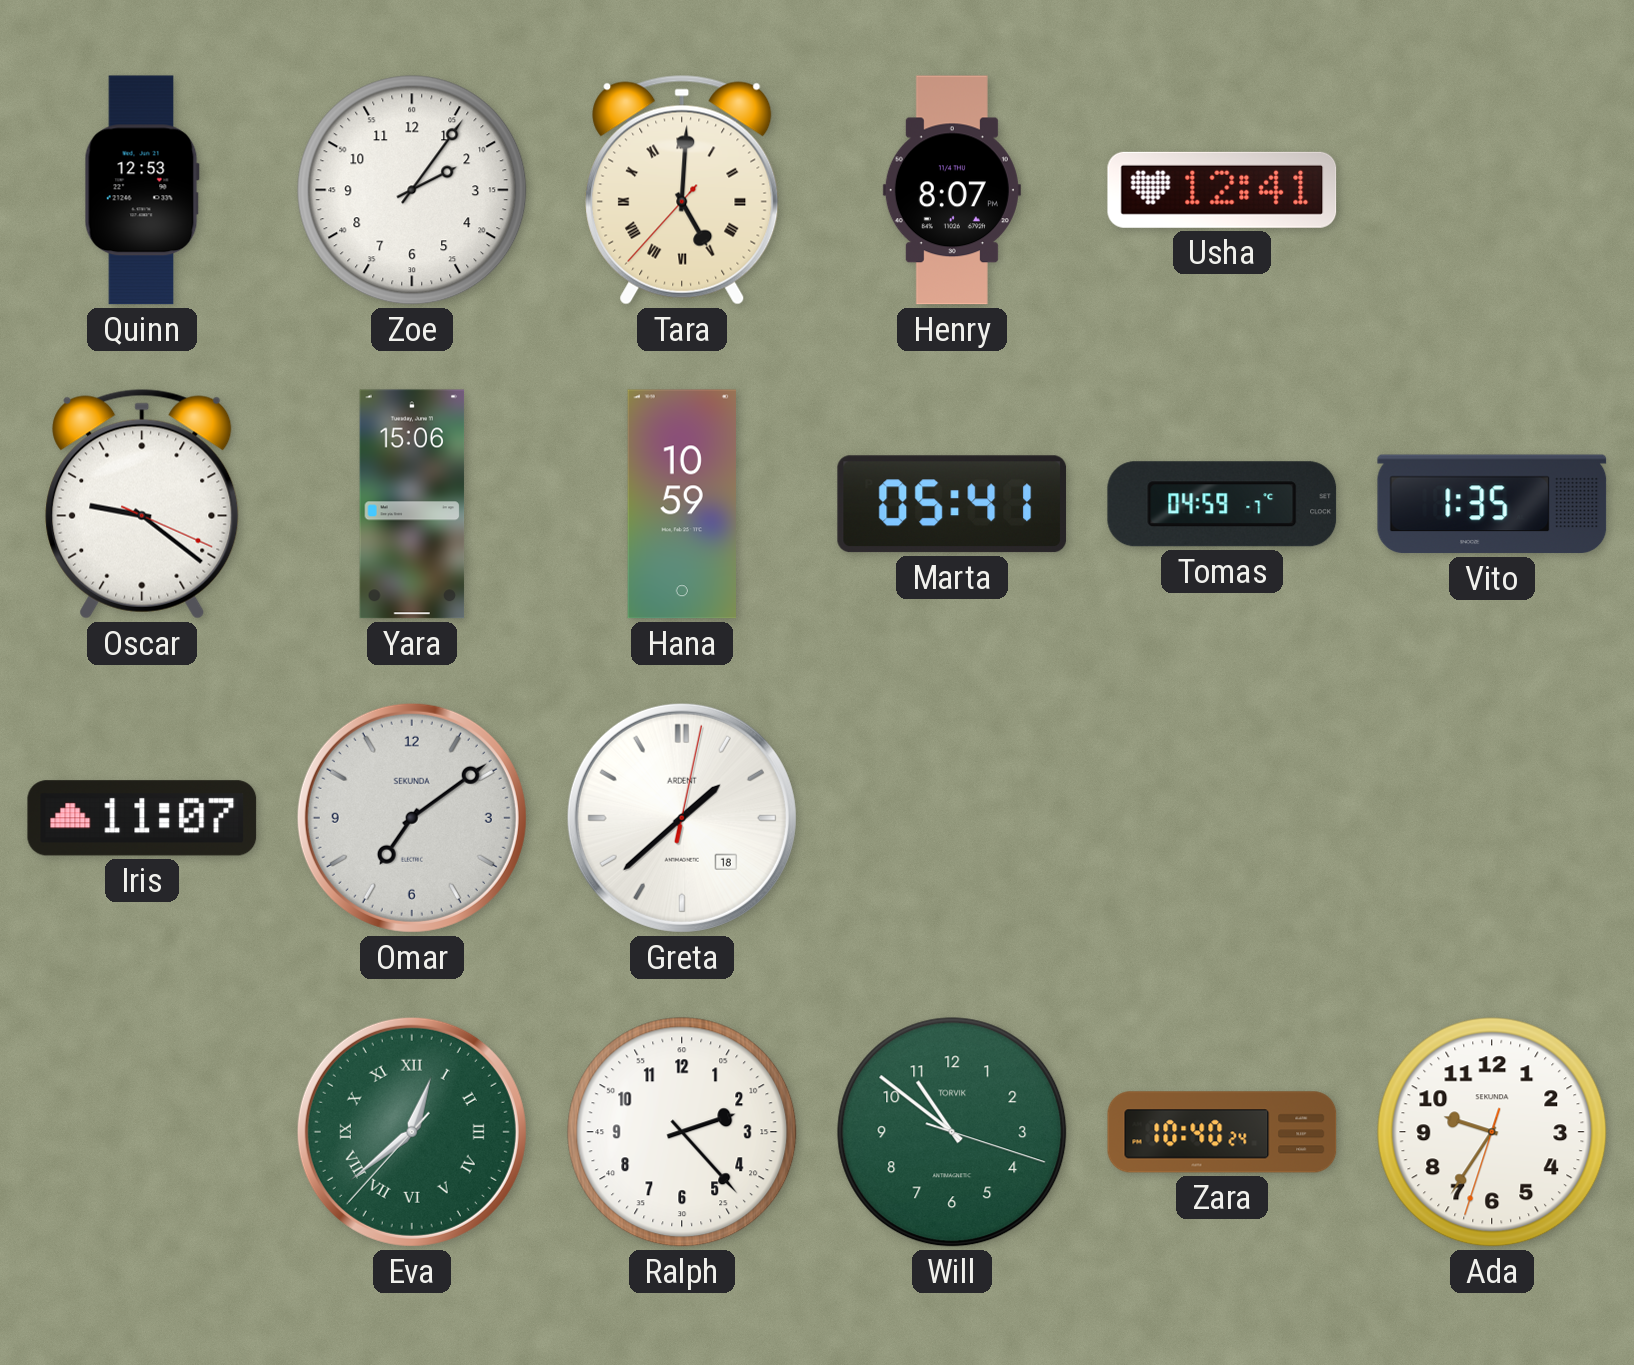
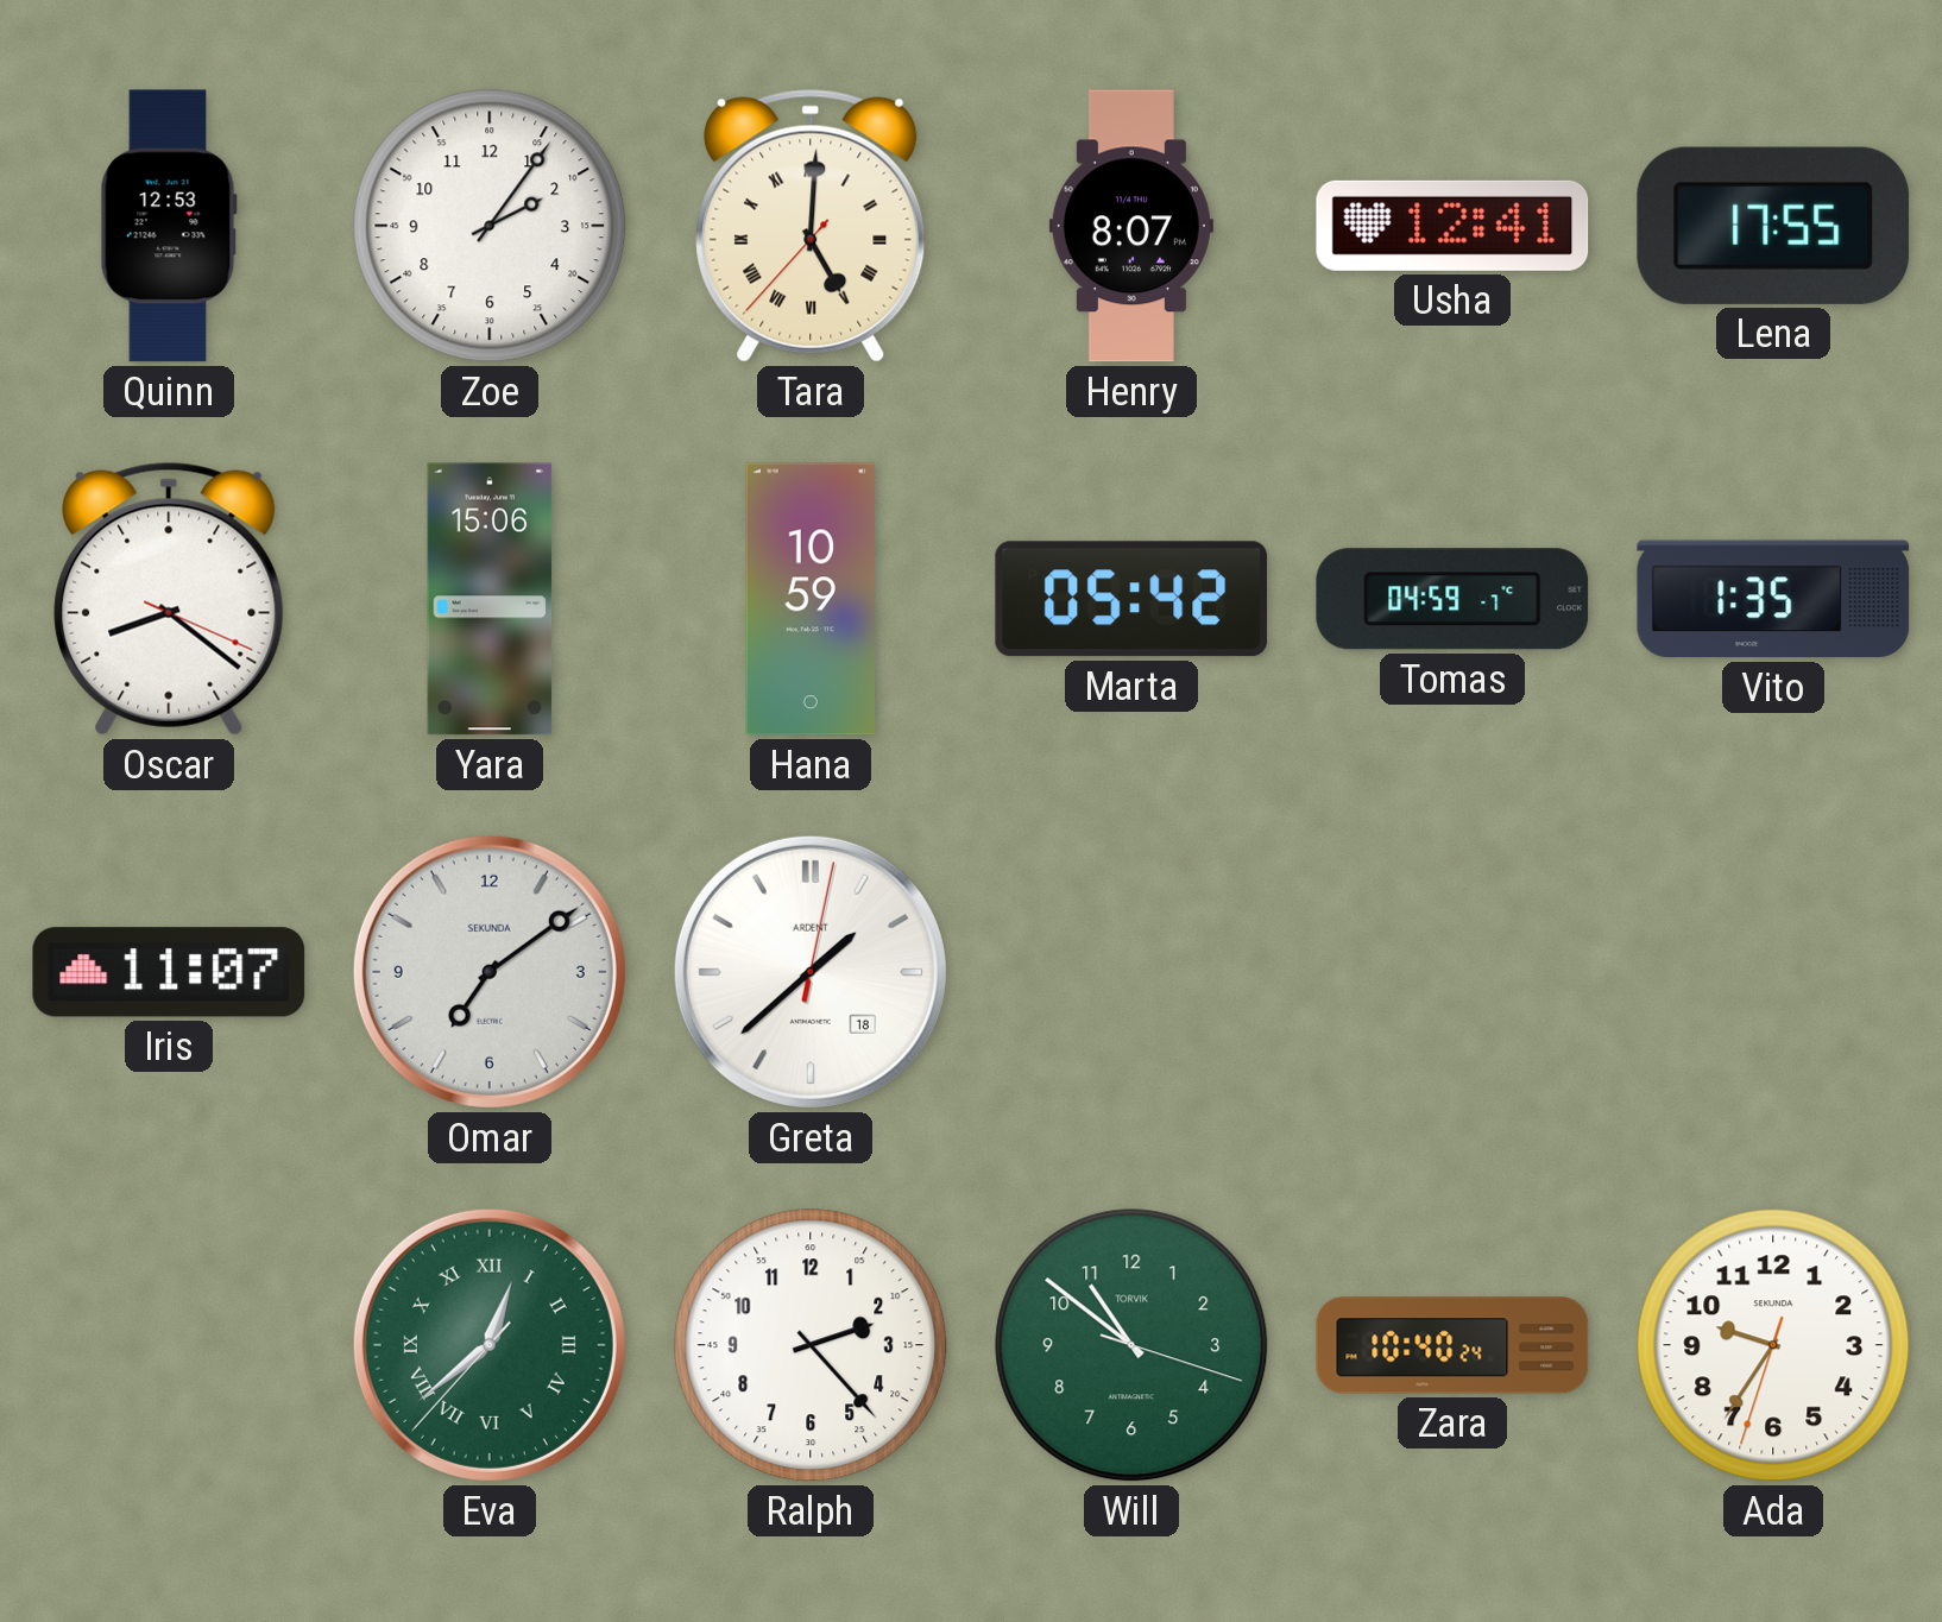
Lena: none -> 17:55
Oscar: 9:21 -> 8:21
Marta: 05:41 -> 05:42
